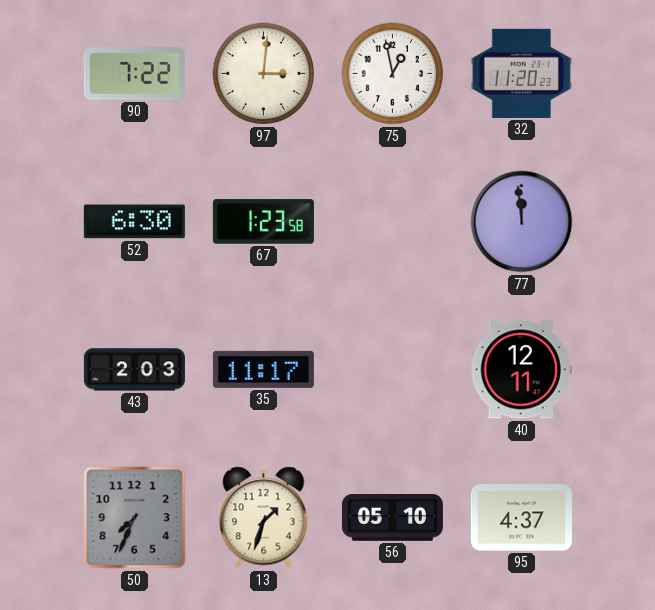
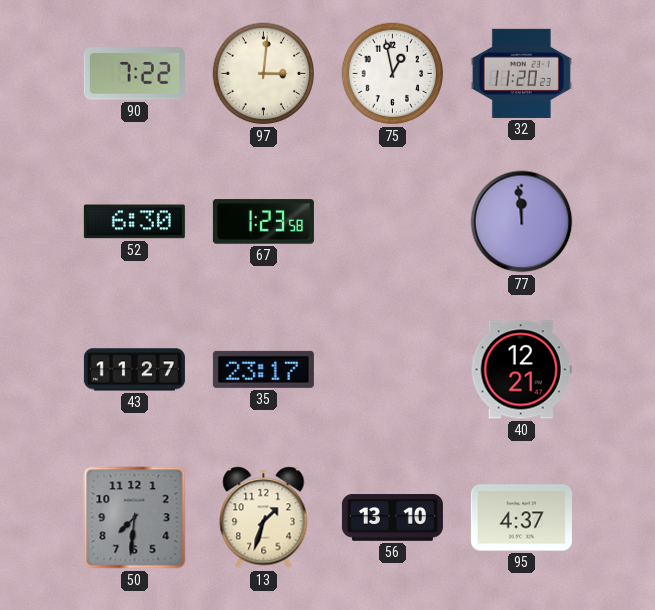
43: 2:03 -> 11:27
35: 11:17 -> 23:17
40: 12:11 -> 12:21
50: 7:34 -> 7:31
56: 05:10 -> 13:10
